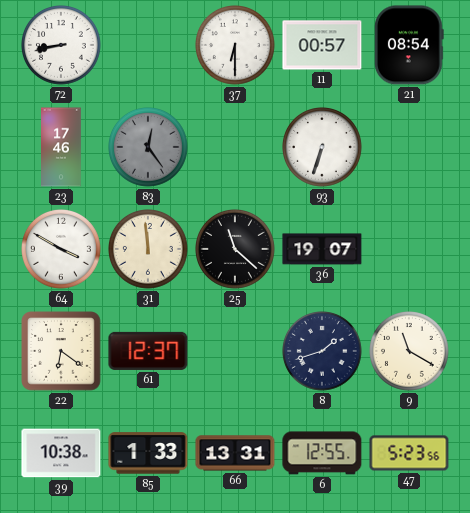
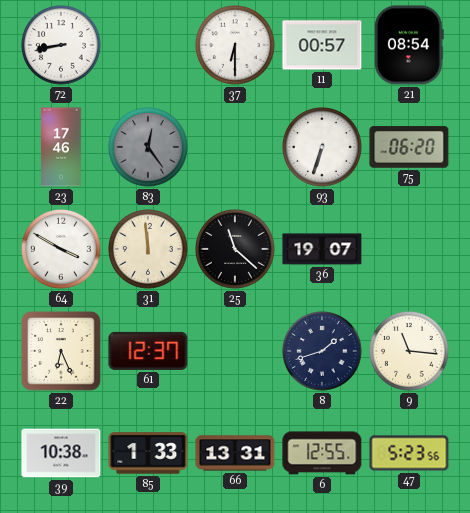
75: none -> 06:20
22: 6:21 -> 6:26
9: 11:20 -> 11:16
